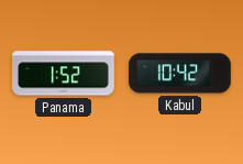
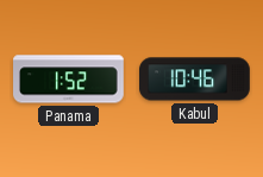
Kabul: 10:42 -> 10:46
